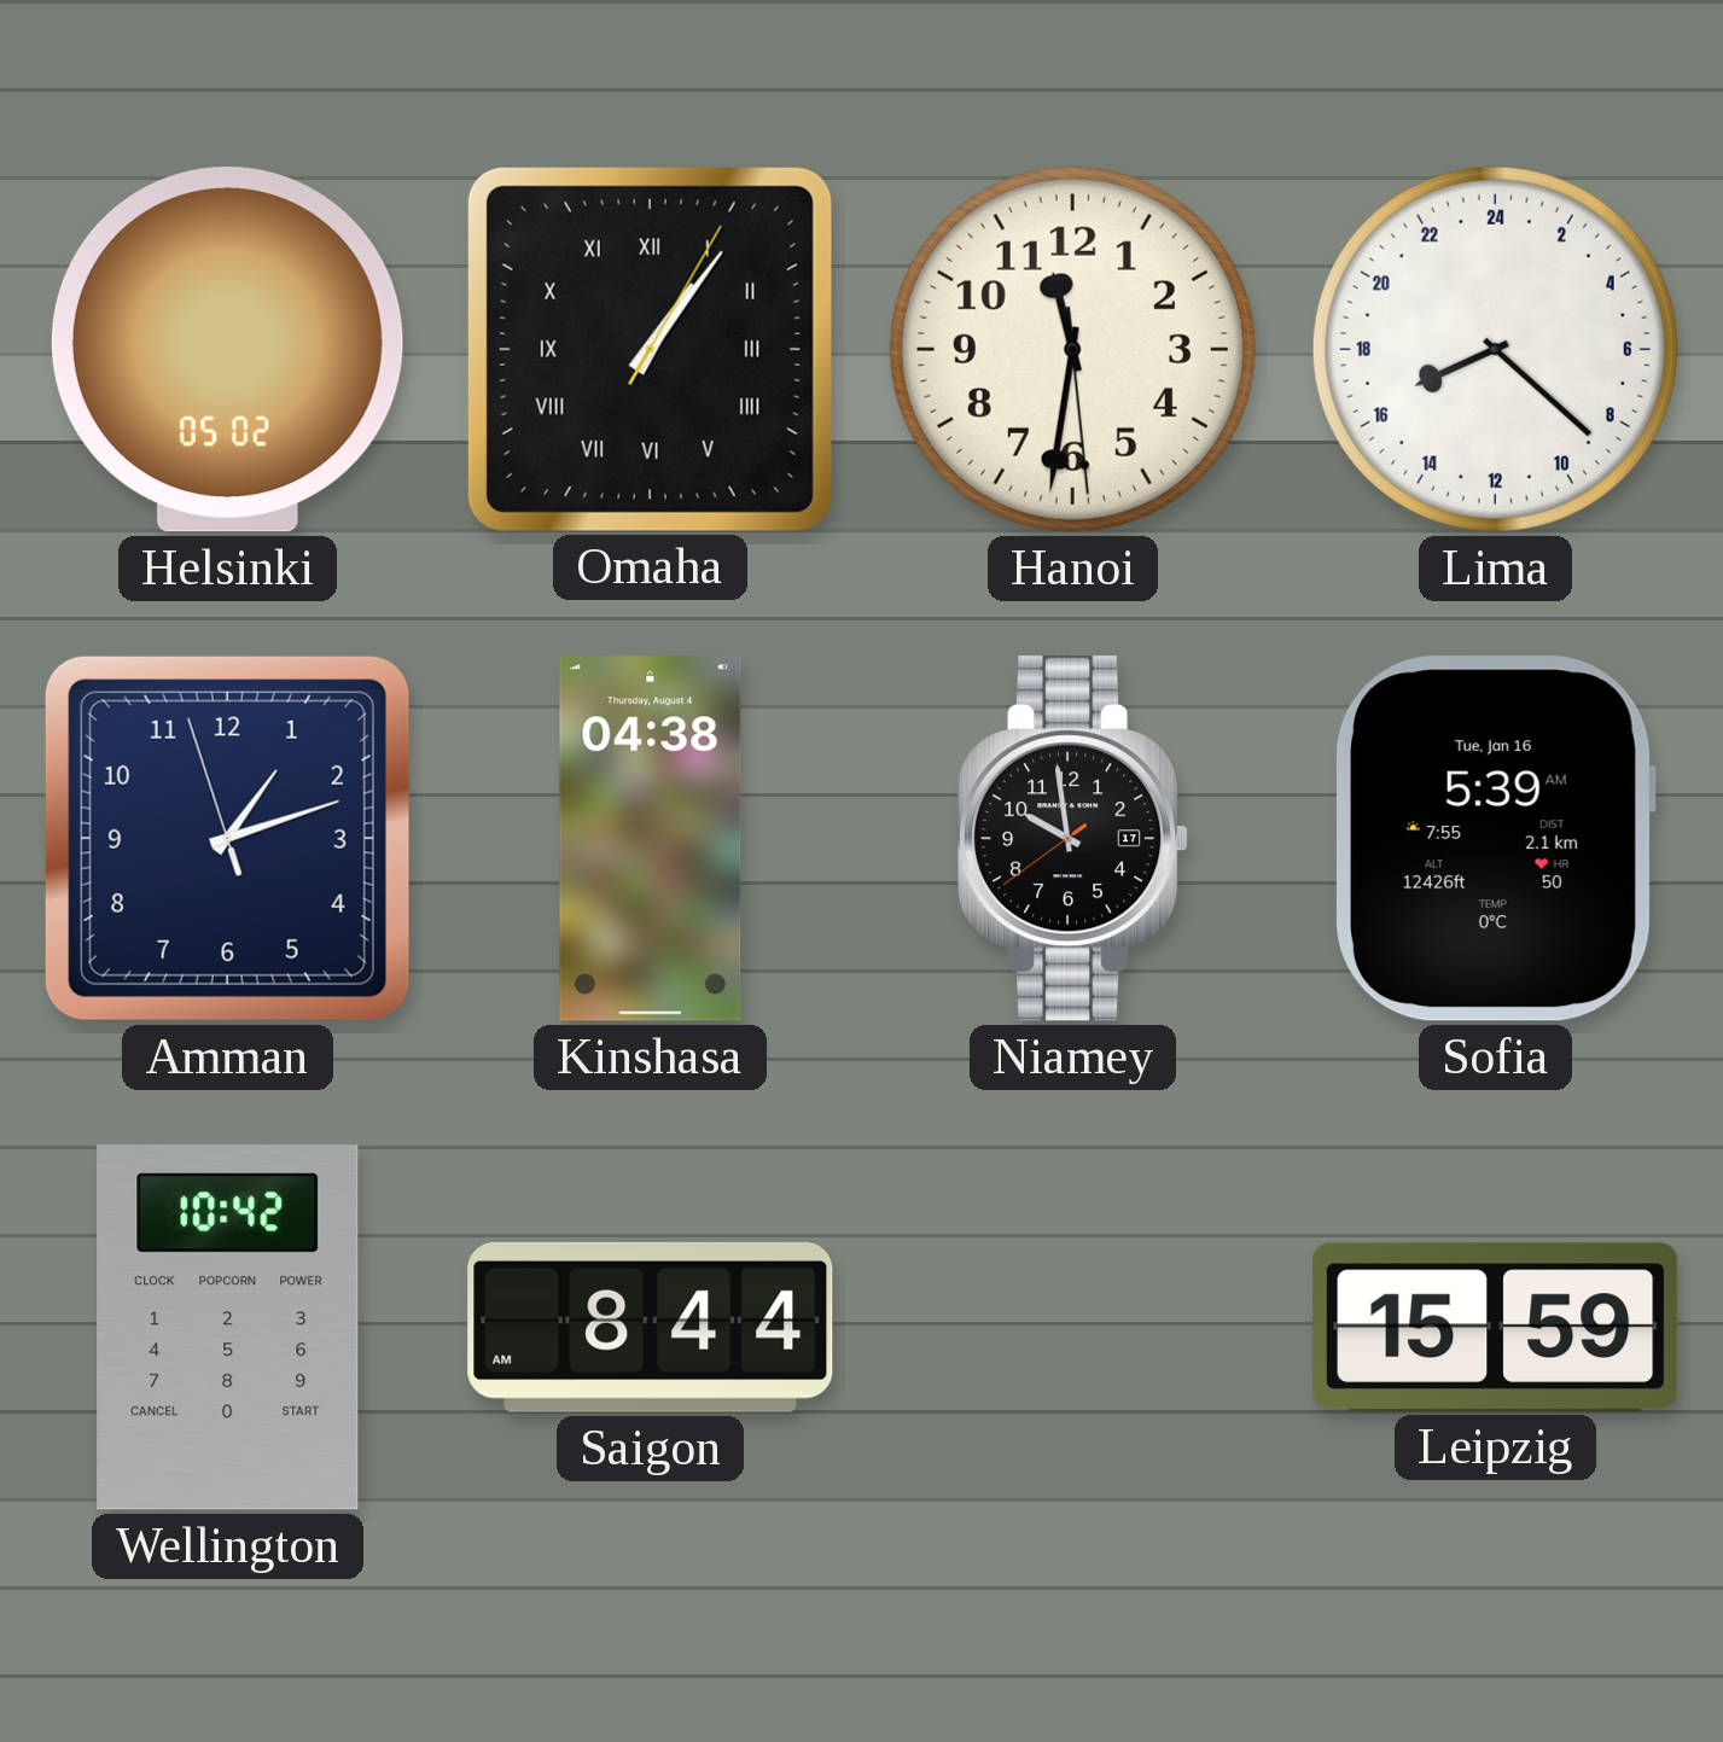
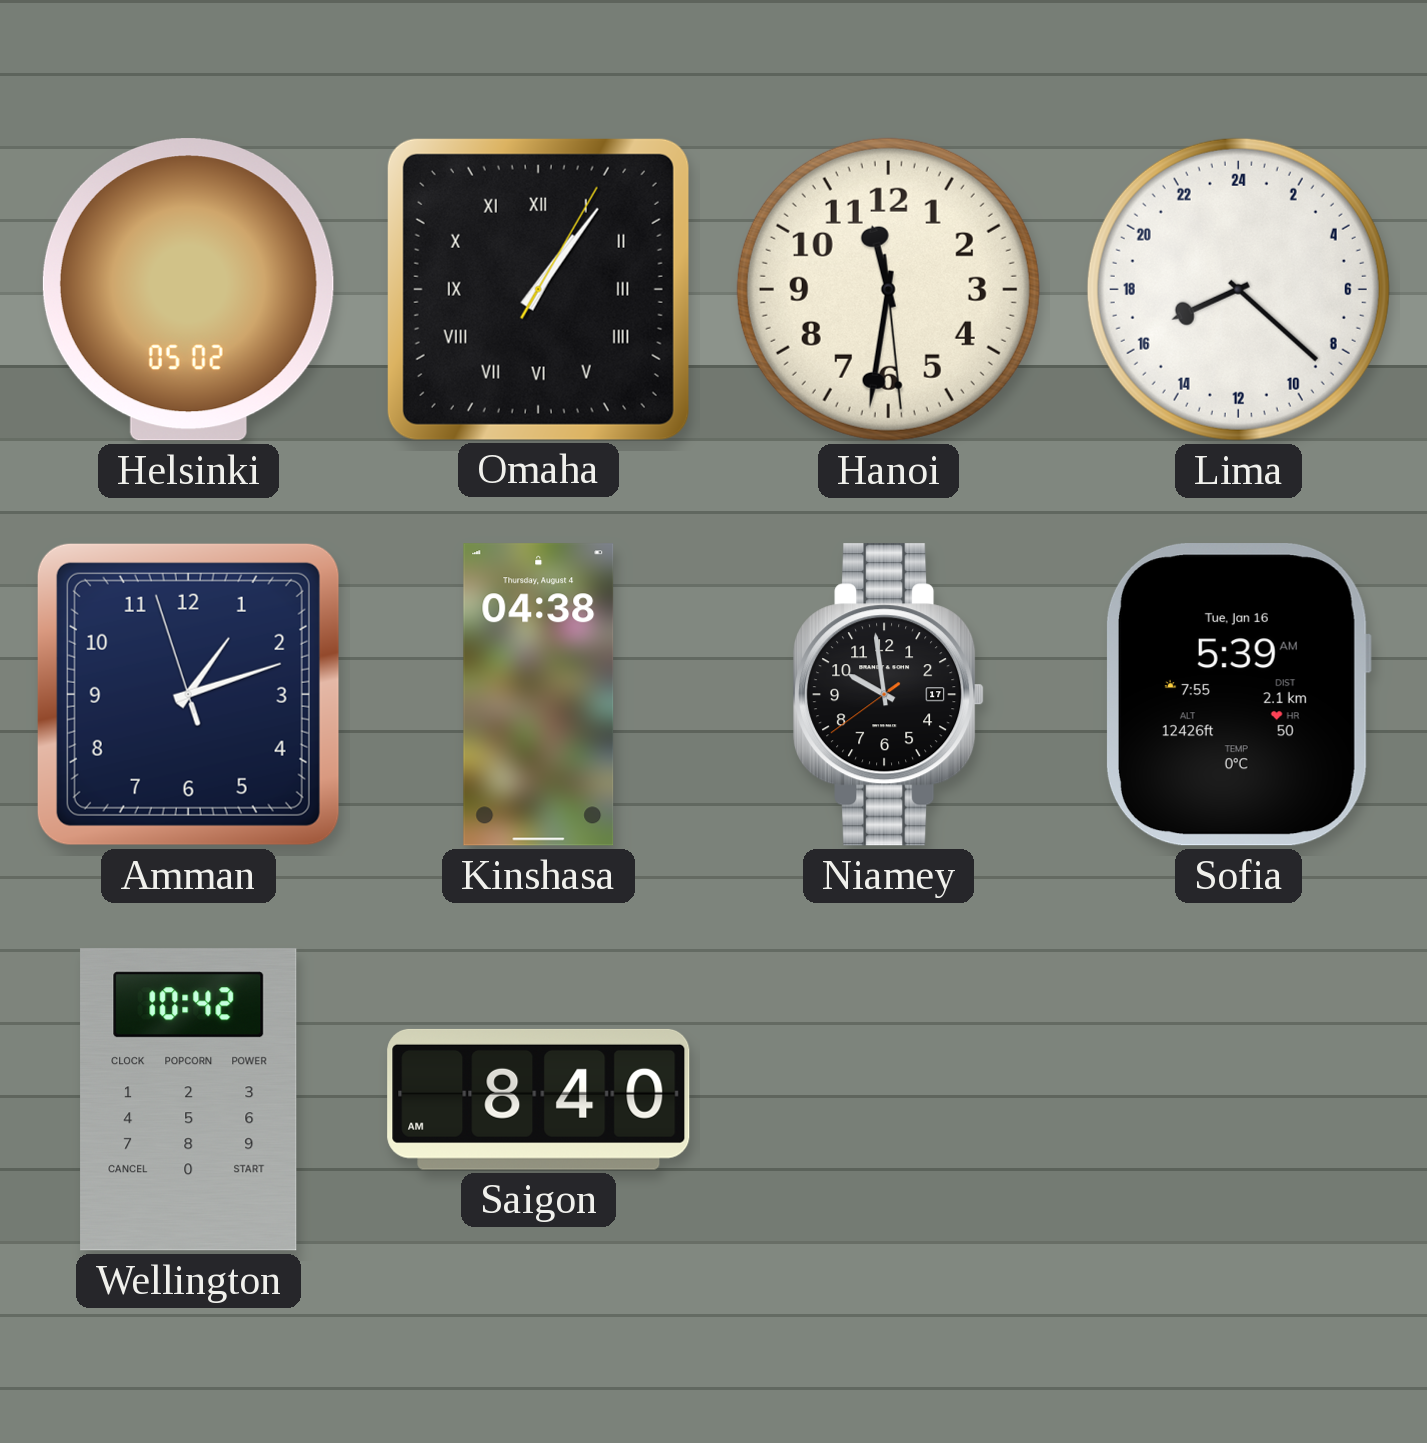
Saigon: 8:44 -> 8:40
Leipzig: 15:59 -> none
